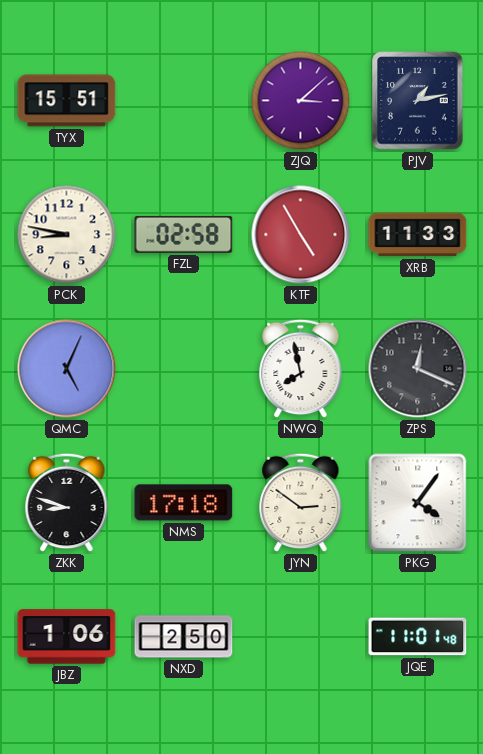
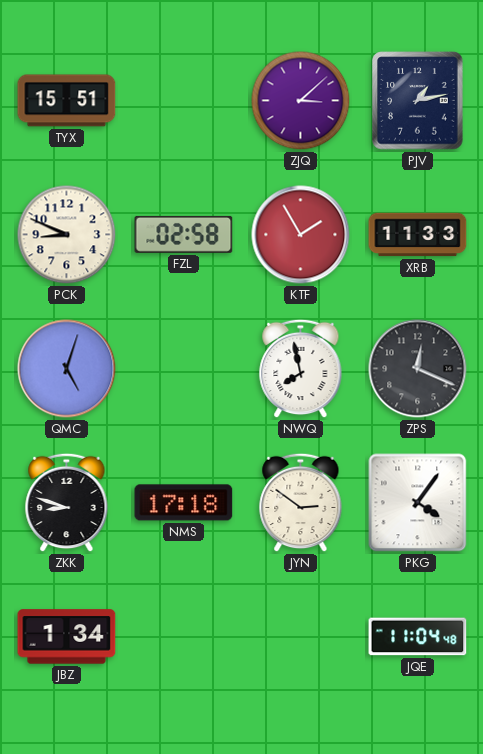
PCK: 8:47 -> 8:49
KTF: 4:55 -> 1:55
QMC: 5:04 -> 5:03
JBZ: 1:06 -> 1:34
NXD: 2:50 -> none
JQE: 11:01 -> 11:04
